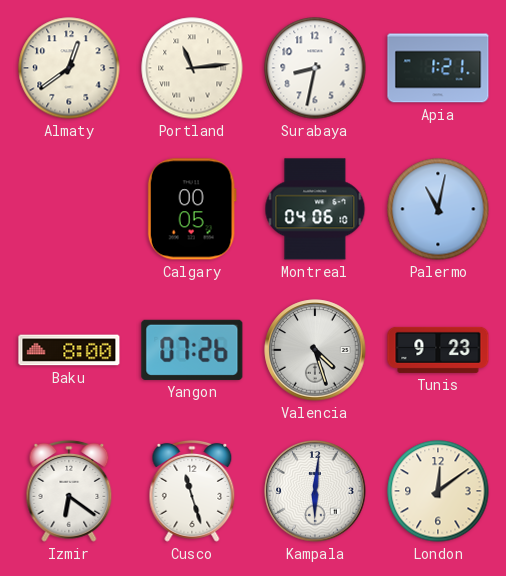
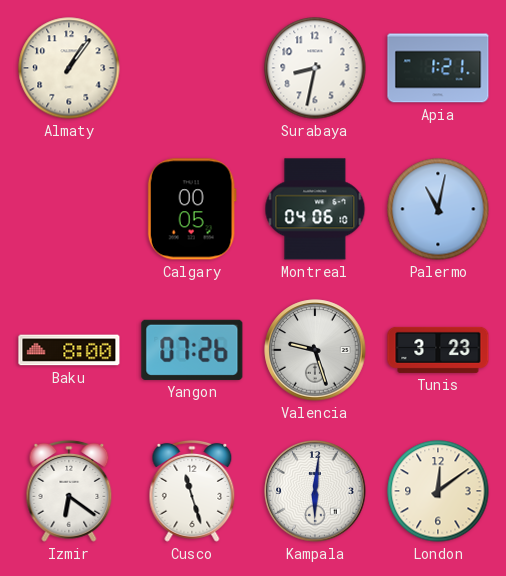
Almaty: 12:39 -> 1:06
Portland: 11:14 -> none
Valencia: 4:27 -> 9:27
Tunis: 9:23 -> 3:23
